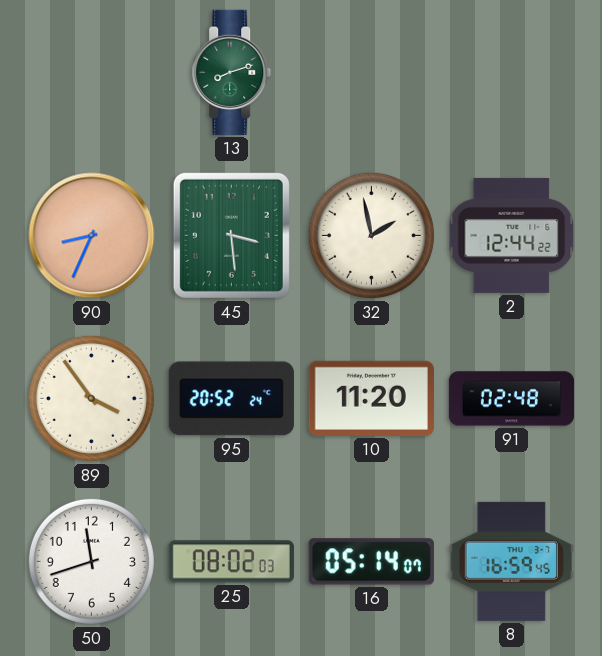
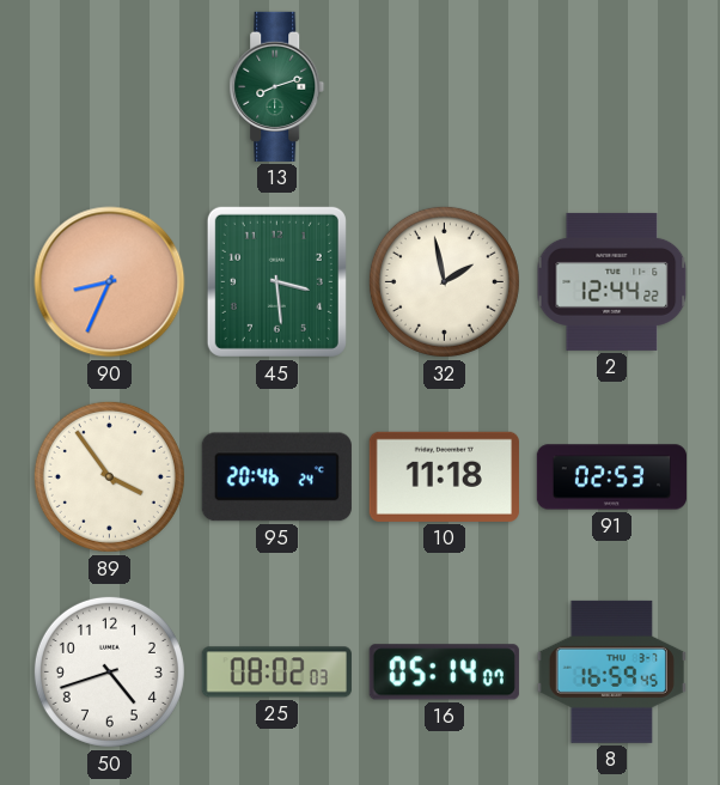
95: 20:52 -> 20:46
10: 11:20 -> 11:18
91: 02:48 -> 02:53
50: 11:42 -> 4:42
